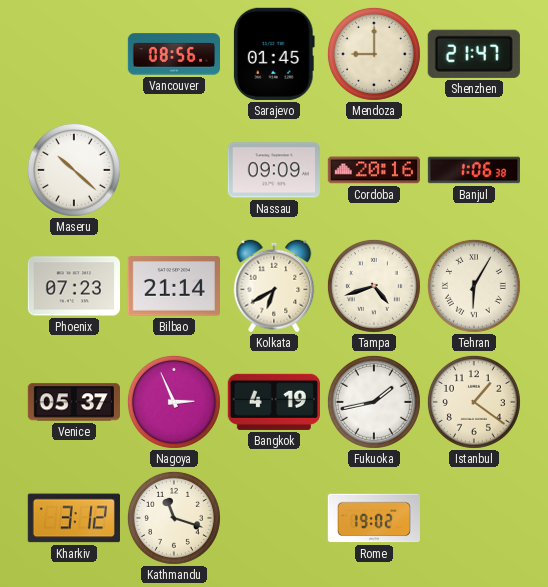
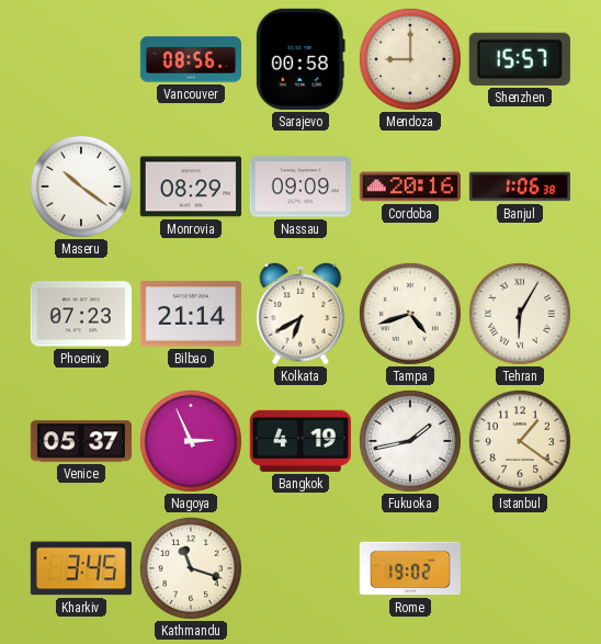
Sarajevo: 01:45 -> 00:58
Shenzhen: 21:47 -> 15:57
Maseru: 10:22 -> 10:21
Monrovia: none -> 08:29
Kharkiv: 3:12 -> 3:45
